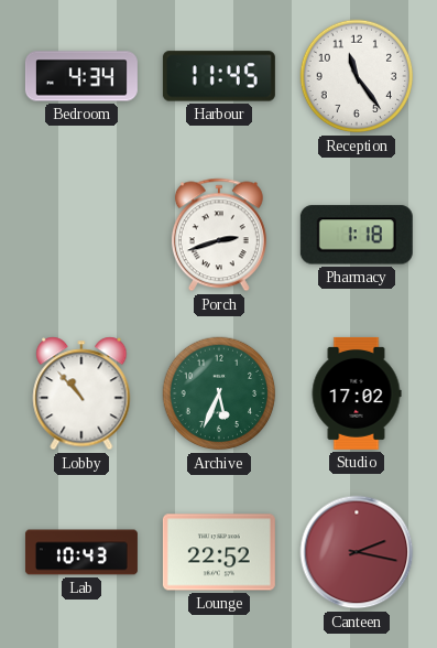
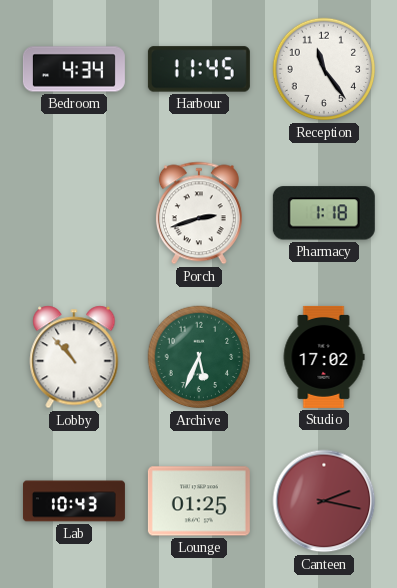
Lounge: 22:52 -> 01:25
